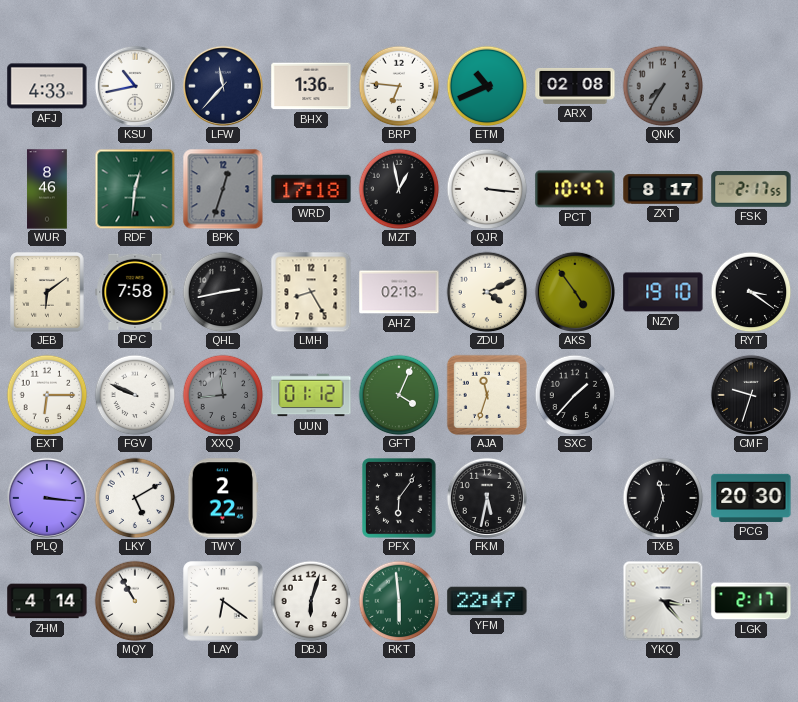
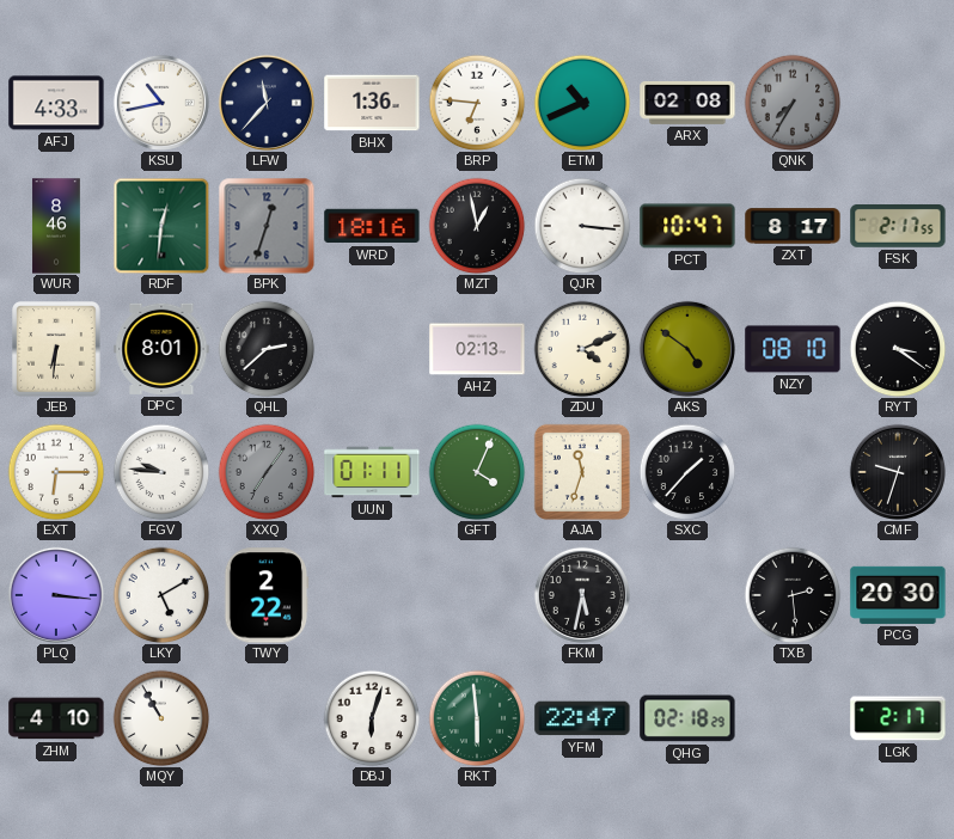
WRD: 17:18 -> 18:16
JEB: 6:09 -> 6:31
DPC: 7:58 -> 8:01
QHL: 2:43 -> 2:38
LMH: 8:25 -> none
AKS: 4:54 -> 4:51
NZY: 19:10 -> 08:10
FGV: 9:49 -> 9:46
XXQ: 11:44 -> 7:06
UUN: 01:12 -> 01:11
PFX: 6:06 -> none
TXB: 11:33 -> 2:29
ZHM: 4:14 -> 4:10
LAY: 6:21 -> none
QHG: none -> 02:18
YKQ: 3:23 -> none
